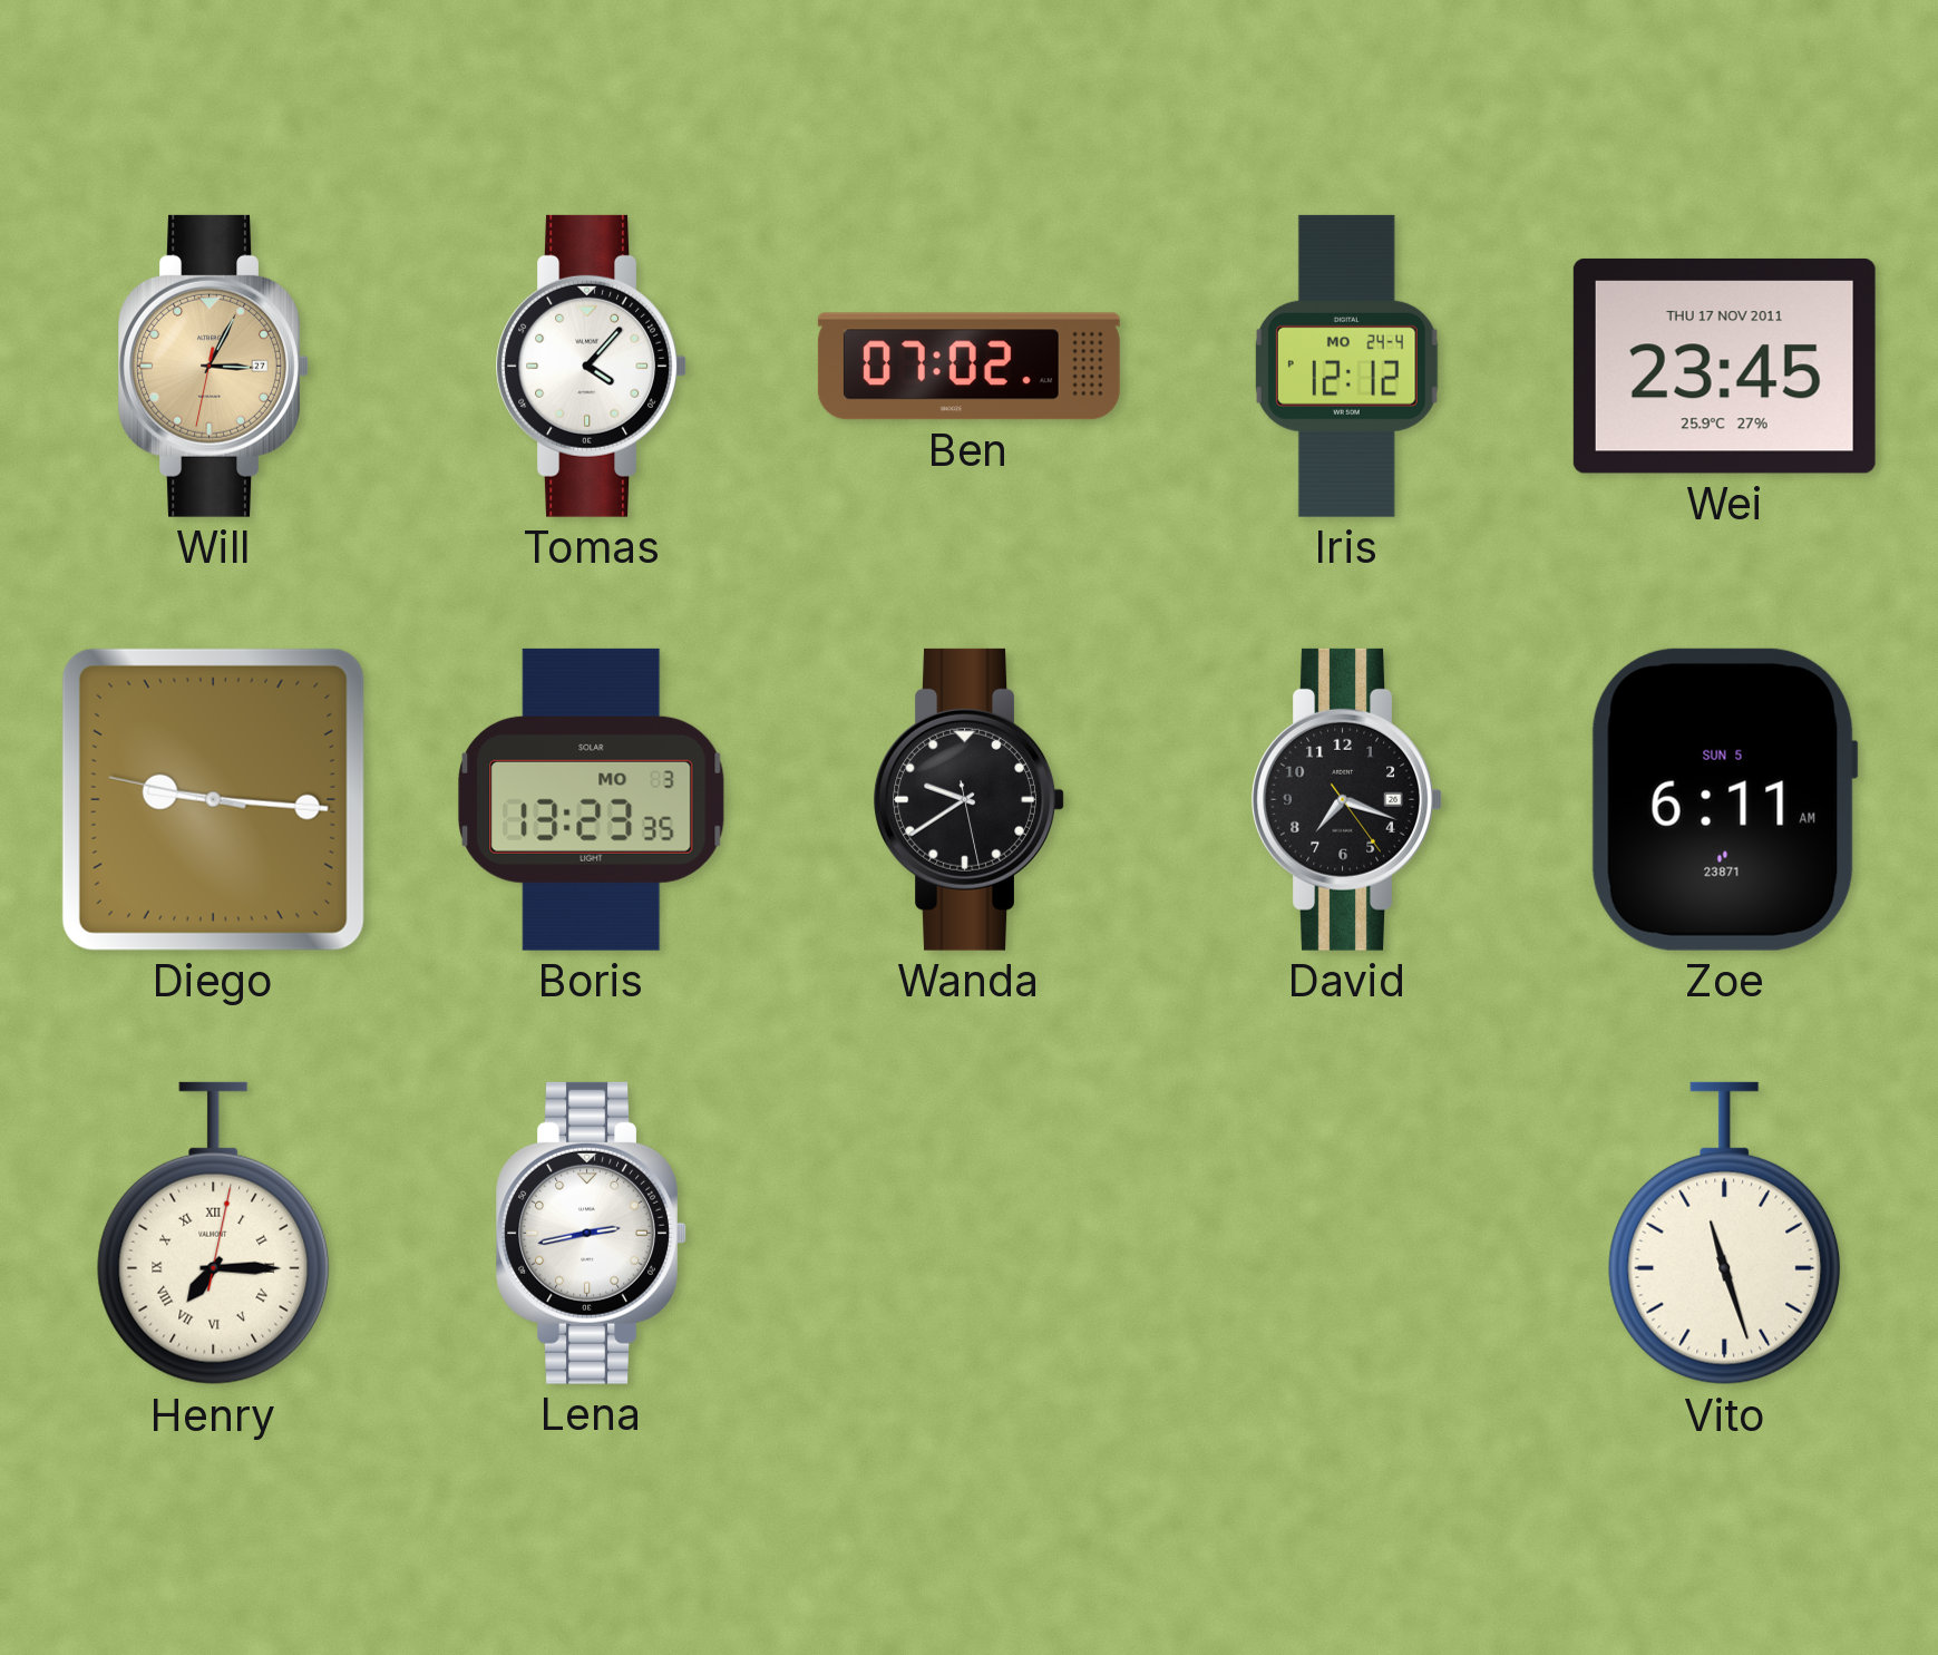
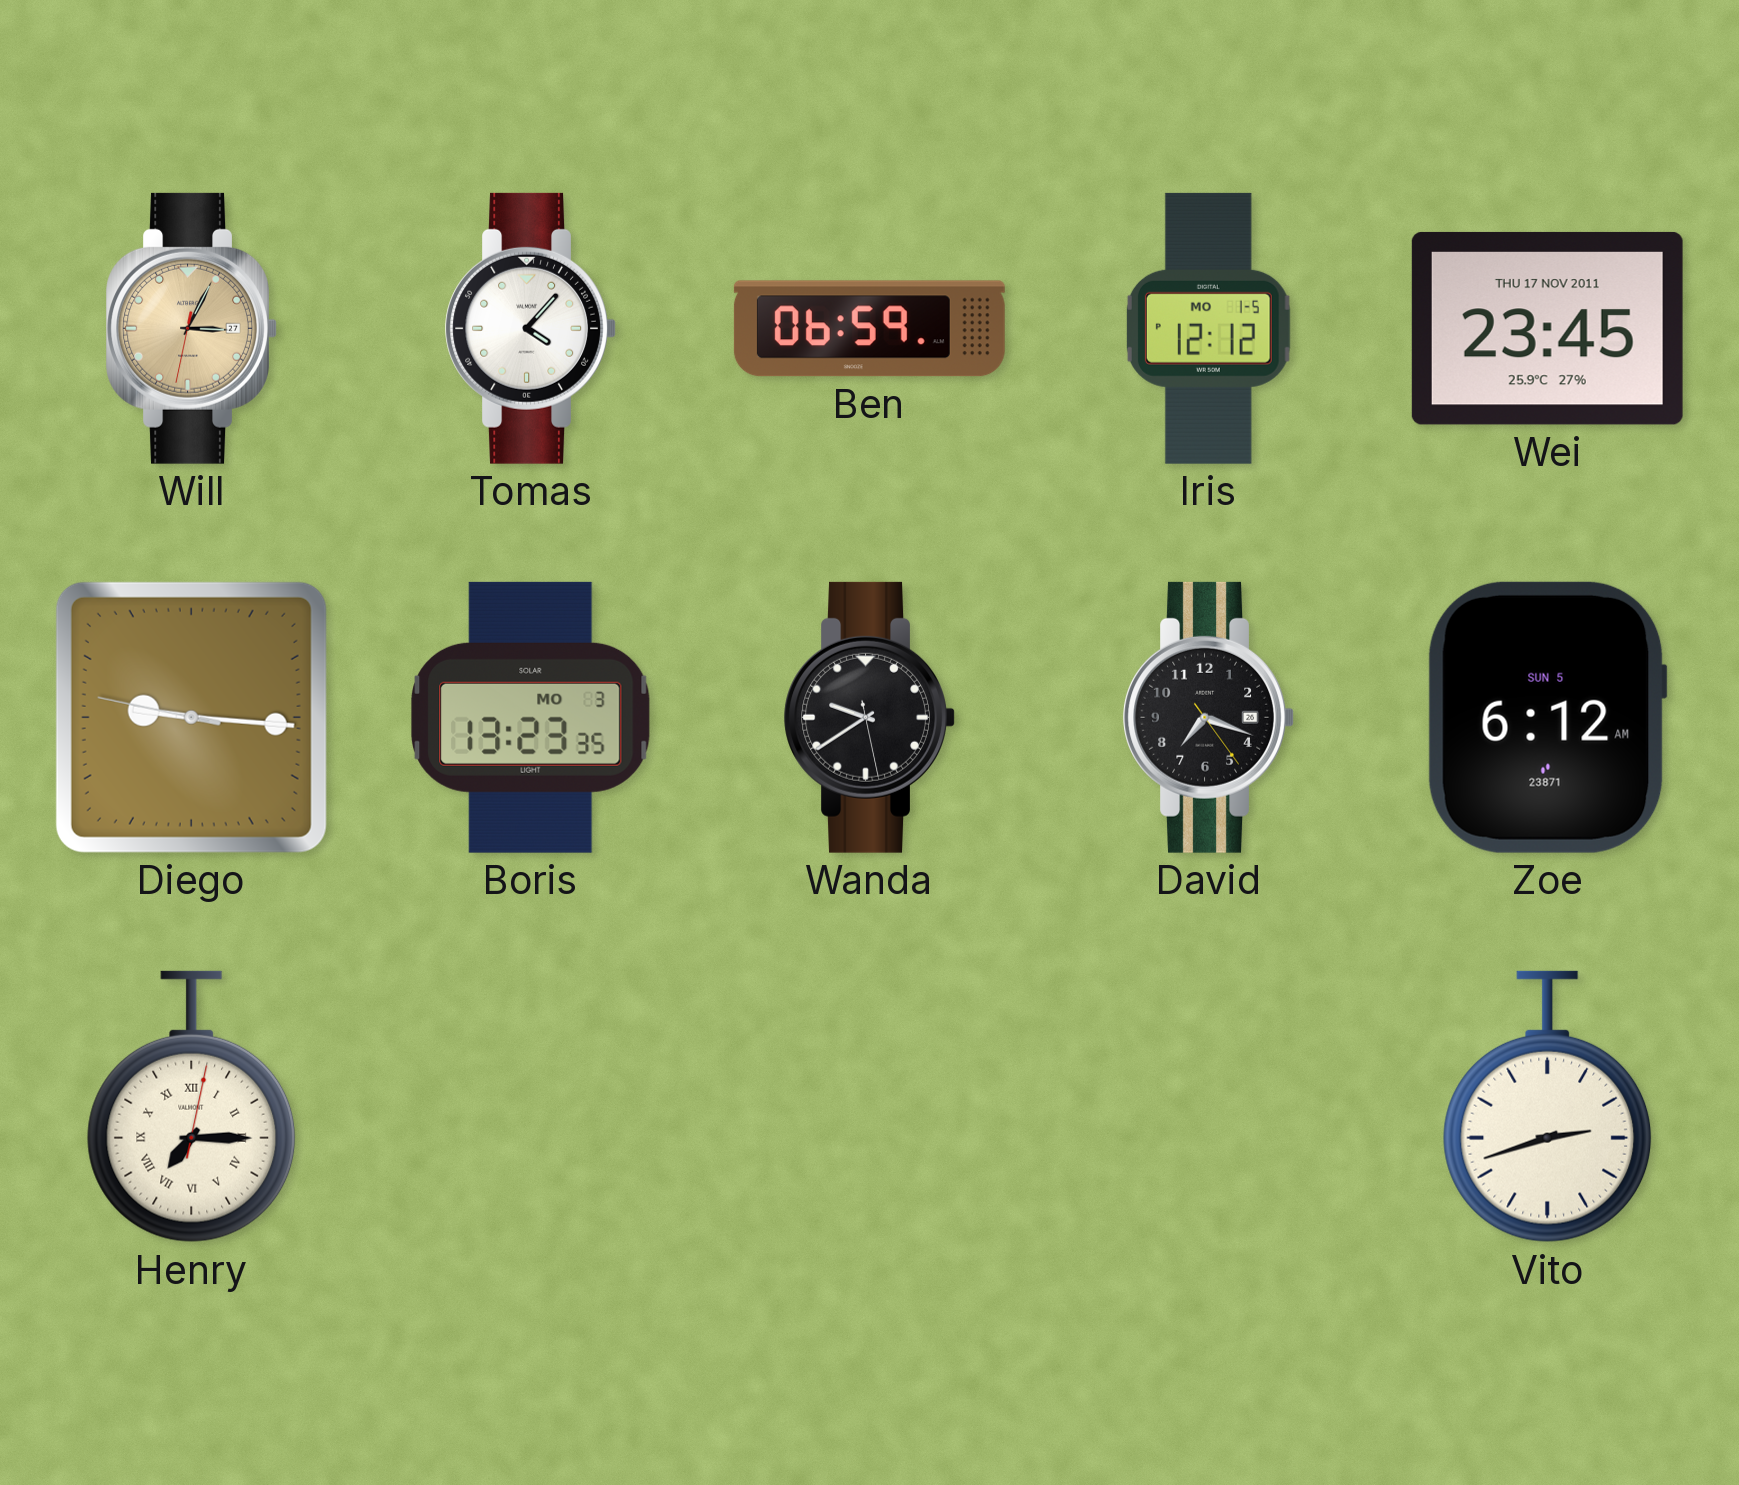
Ben: 07:02 -> 06:59
Iris date: MO 24-4 -> MO 1-5
Zoe: 6:11 -> 6:12
Lena: 2:43 -> none
Vito: 11:27 -> 2:42
